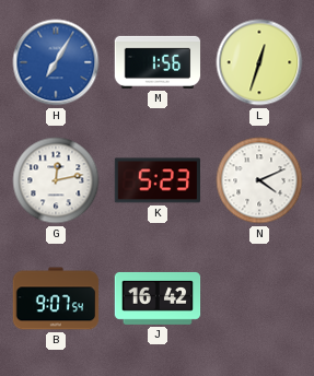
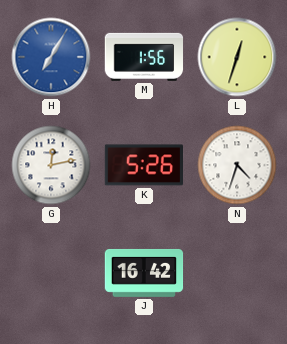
K: 5:23 -> 5:26
N: 4:11 -> 4:33
B: 9:07 -> none
